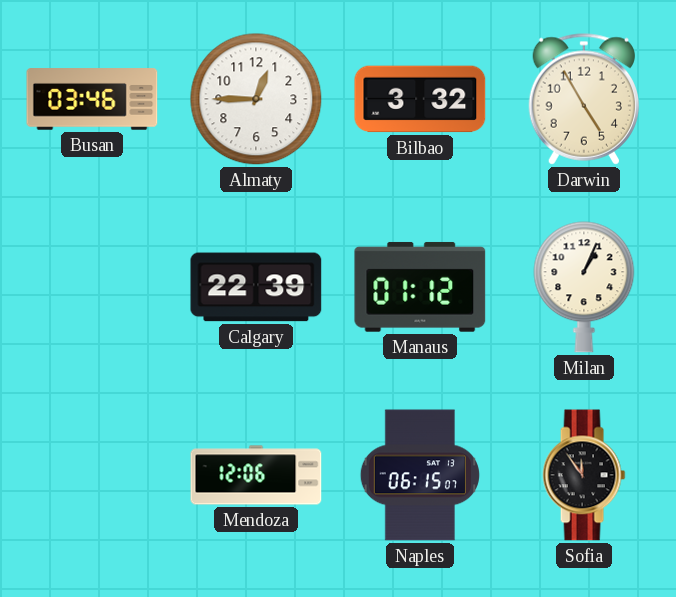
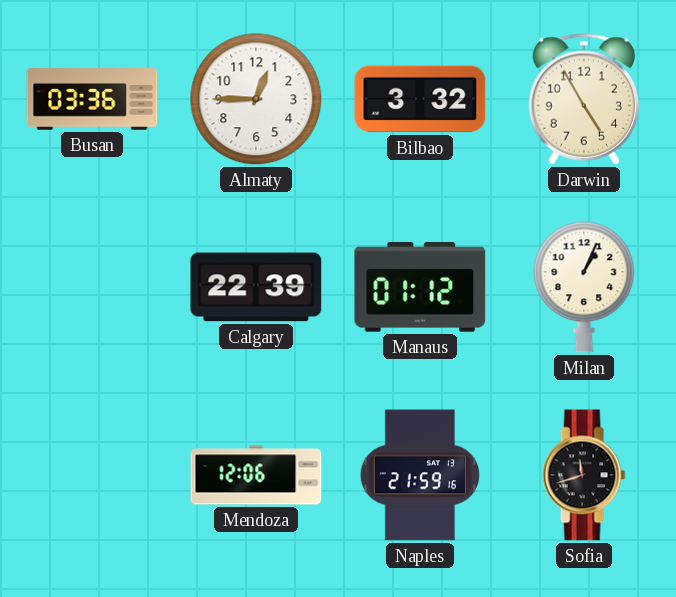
Busan: 03:46 -> 03:36
Naples: 06:15 -> 21:59
Sofia: 11:54 -> 11:42
